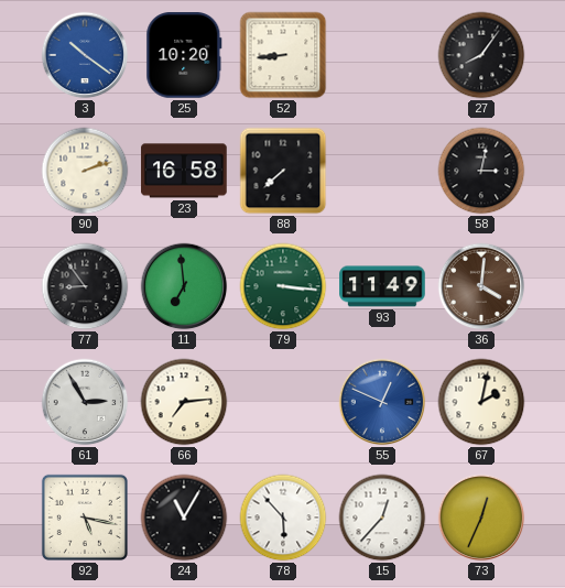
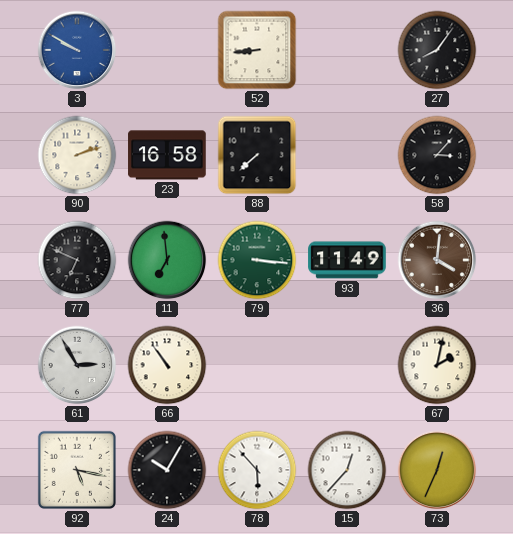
3: 10:21 -> 9:50
25: 10:20 -> none
58: 3:02 -> 3:07
77: 8:54 -> 6:49
66: 7:14 -> 10:54
55: 12:49 -> none
24: 11:05 -> 10:05
